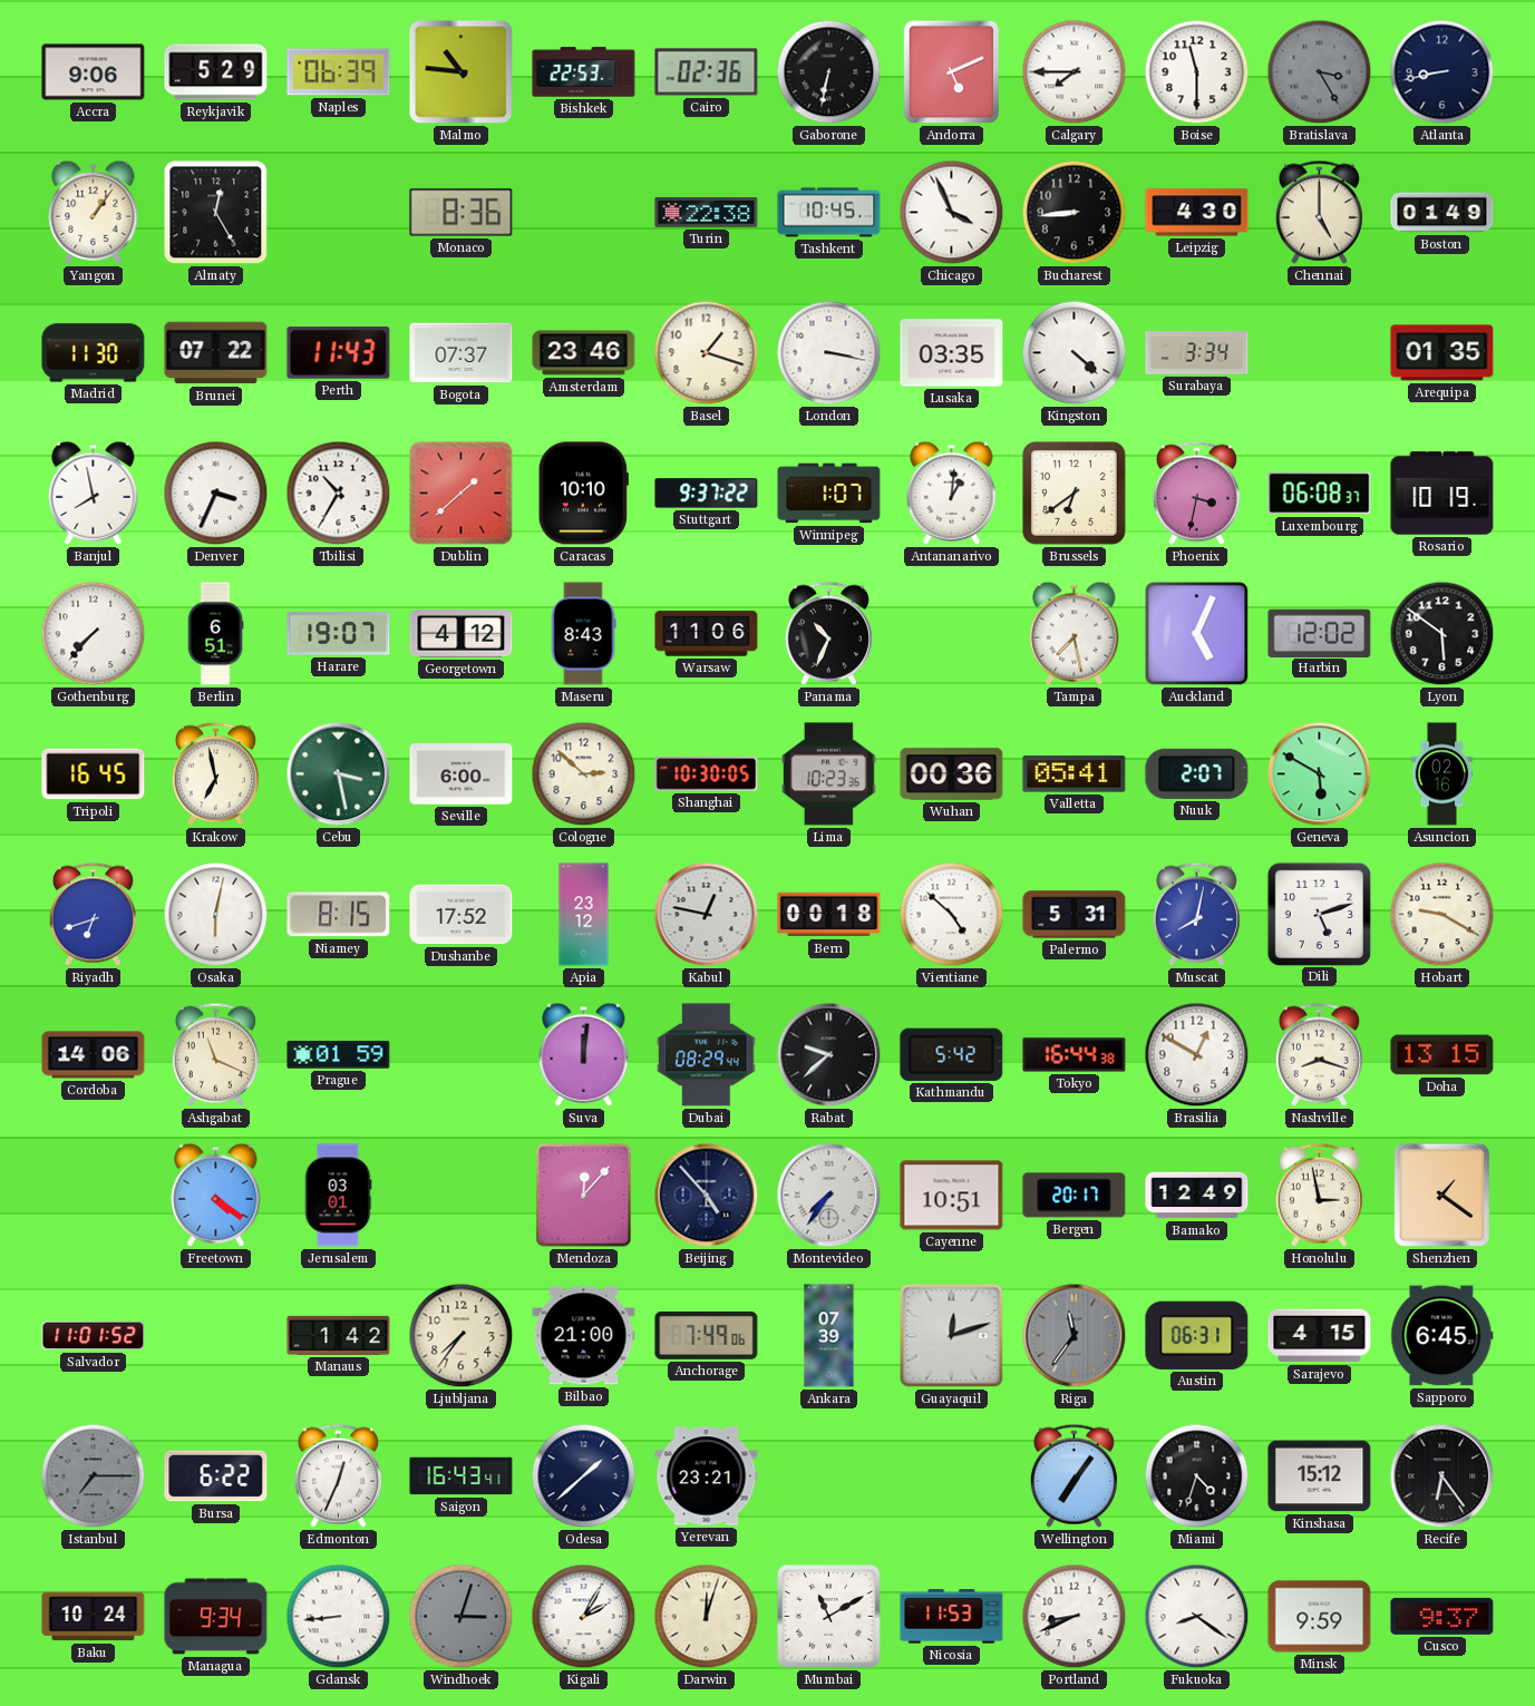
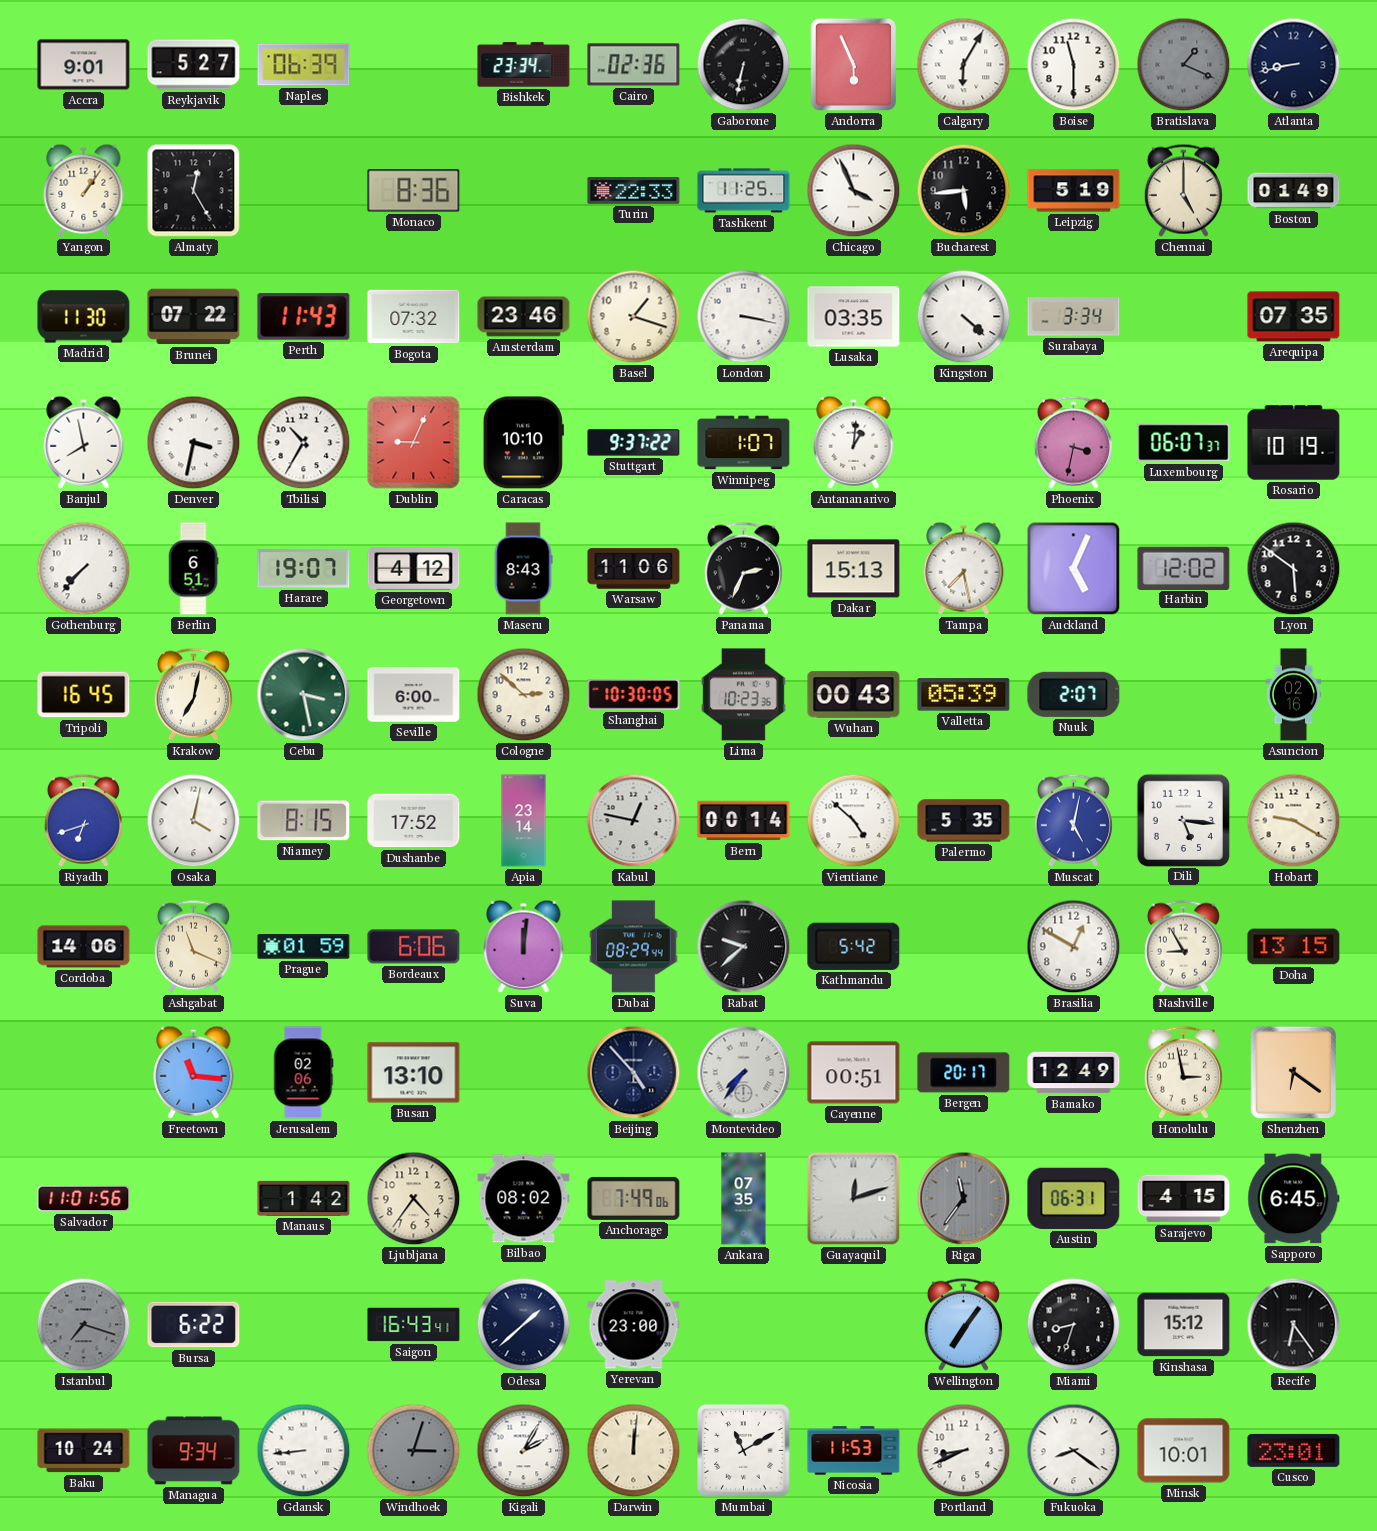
Accra: 9:06 -> 9:01
Reykjavik: 5:29 -> 5:27
Malmo: 10:46 -> none
Bishkek: 22:53 -> 23:34
Andorra: 5:11 -> 5:56
Calgary: 7:45 -> 6:05
Bratislava: 3:25 -> 1:19
Turin: 22:38 -> 22:33
Tashkent: 10:45 -> 11:25
Bucharest: 8:44 -> 5:44
Leipzig: 4:30 -> 5:19
Bogota: 07:37 -> 07:32
Arequipa: 01:35 -> 07:35
Denver: 3:34 -> 3:32
Dublin: 1:38 -> 9:04
Brussels: 6:39 -> none
Luxembourg: 06:08 -> 06:07
Panama: 10:34 -> 2:34
Dakar: none -> 15:13
Krakow: 6:58 -> 7:02
Wuhan: 00:36 -> 00:43
Valletta: 05:41 -> 05:39
Geneva: 5:50 -> none
Osaka: 6:02 -> 4:02
Apia: 23:12 -> 23:14
Bern: 00:18 -> 00:14
Palermo: 5:31 -> 5:35
Muscat: 8:02 -> 5:02
Dili: 5:12 -> 5:16
Bordeaux: none -> 6:06
Tokyo: 16:44 -> none
Nashville: 8:18 -> 8:55
Freetown: 4:21 -> 11:16
Jerusalem: 03:01 -> 02:06
Busan: none -> 13:10
Mendoza: 12:07 -> none
Cayenne: 10:51 -> 00:51
Shenzhen: 1:21 -> 6:21
Salvador: 11:01:52 -> 11:01:56
Ljubljana: 7:36 -> 4:36
Bilbao: 21:00 -> 08:02
Ankara: 07:39 -> 07:35
Istanbul: 7:15 -> 7:18
Edmonton: 12:34 -> none
Yerevan: 23:21 -> 23:00
Miami: 4:33 -> 8:33
Darwin: 12:03 -> 12:01
Minsk: 9:59 -> 10:01
Cusco: 9:37 -> 23:01
